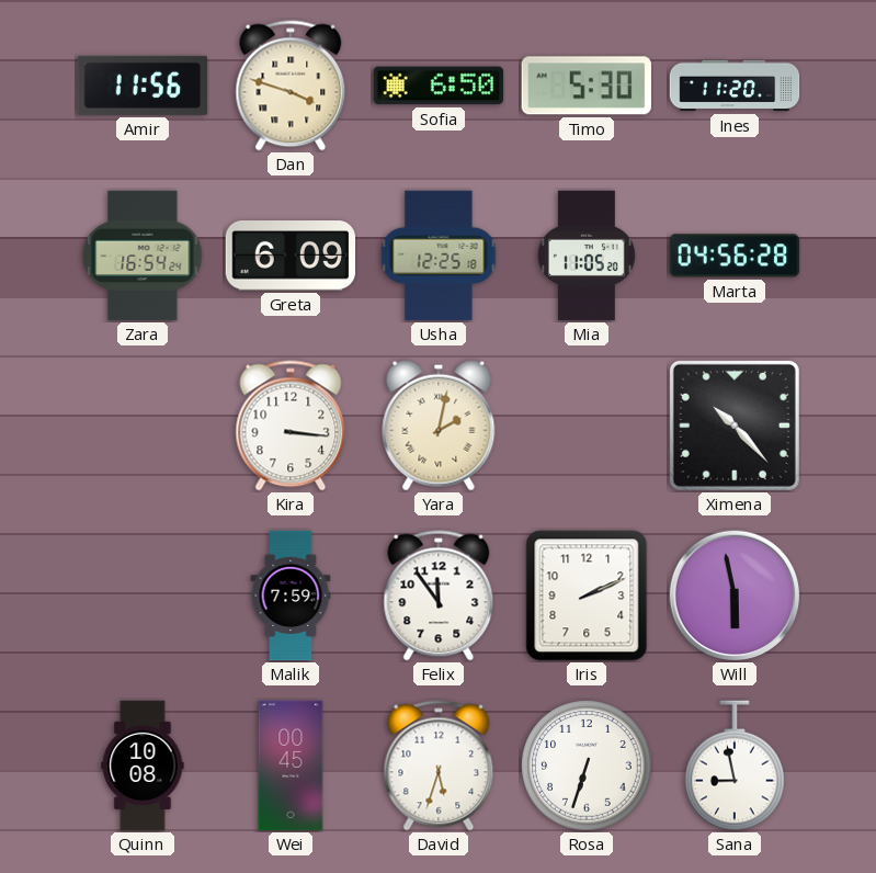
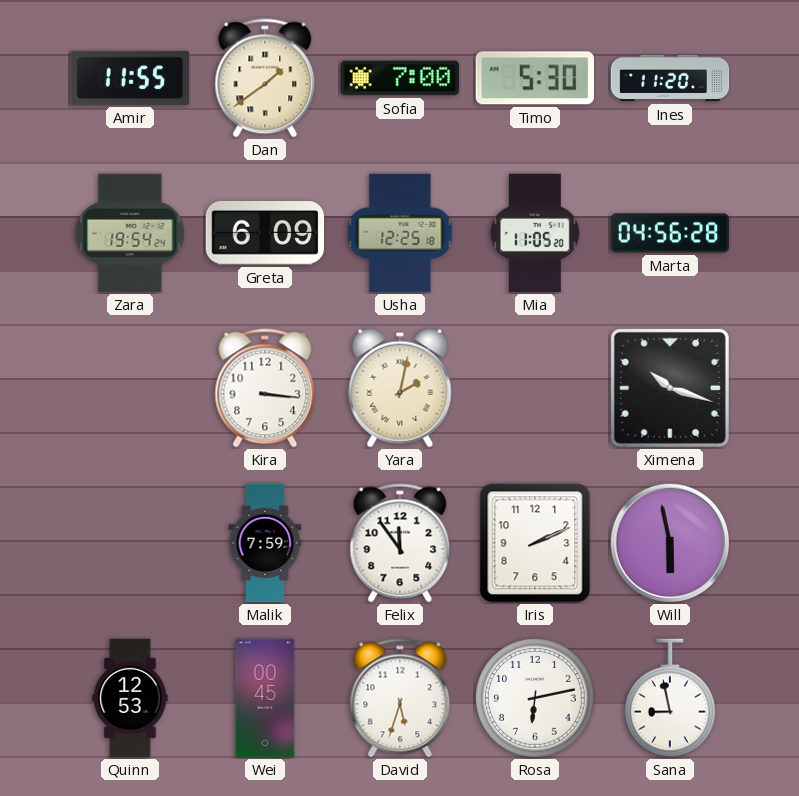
Amir: 11:56 -> 11:55
Dan: 3:48 -> 1:39
Sofia: 6:50 -> 7:00
Zara: 16:54 -> 19:54
Ximena: 10:23 -> 10:18
Quinn: 10:08 -> 12:53
Rosa: 6:33 -> 6:13
